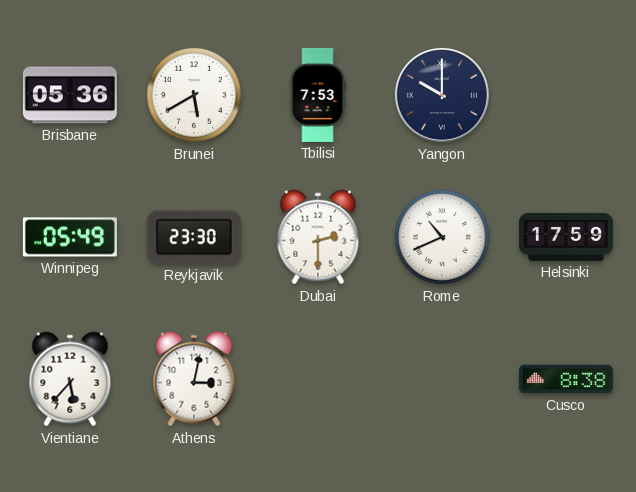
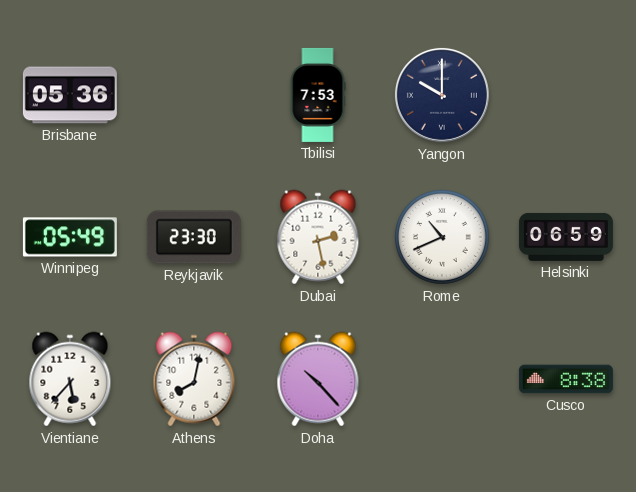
Brunei: 5:40 -> none
Dubai: 2:30 -> 2:28
Helsinki: 17:59 -> 06:59
Athens: 3:02 -> 8:02
Doha: none -> 10:23
